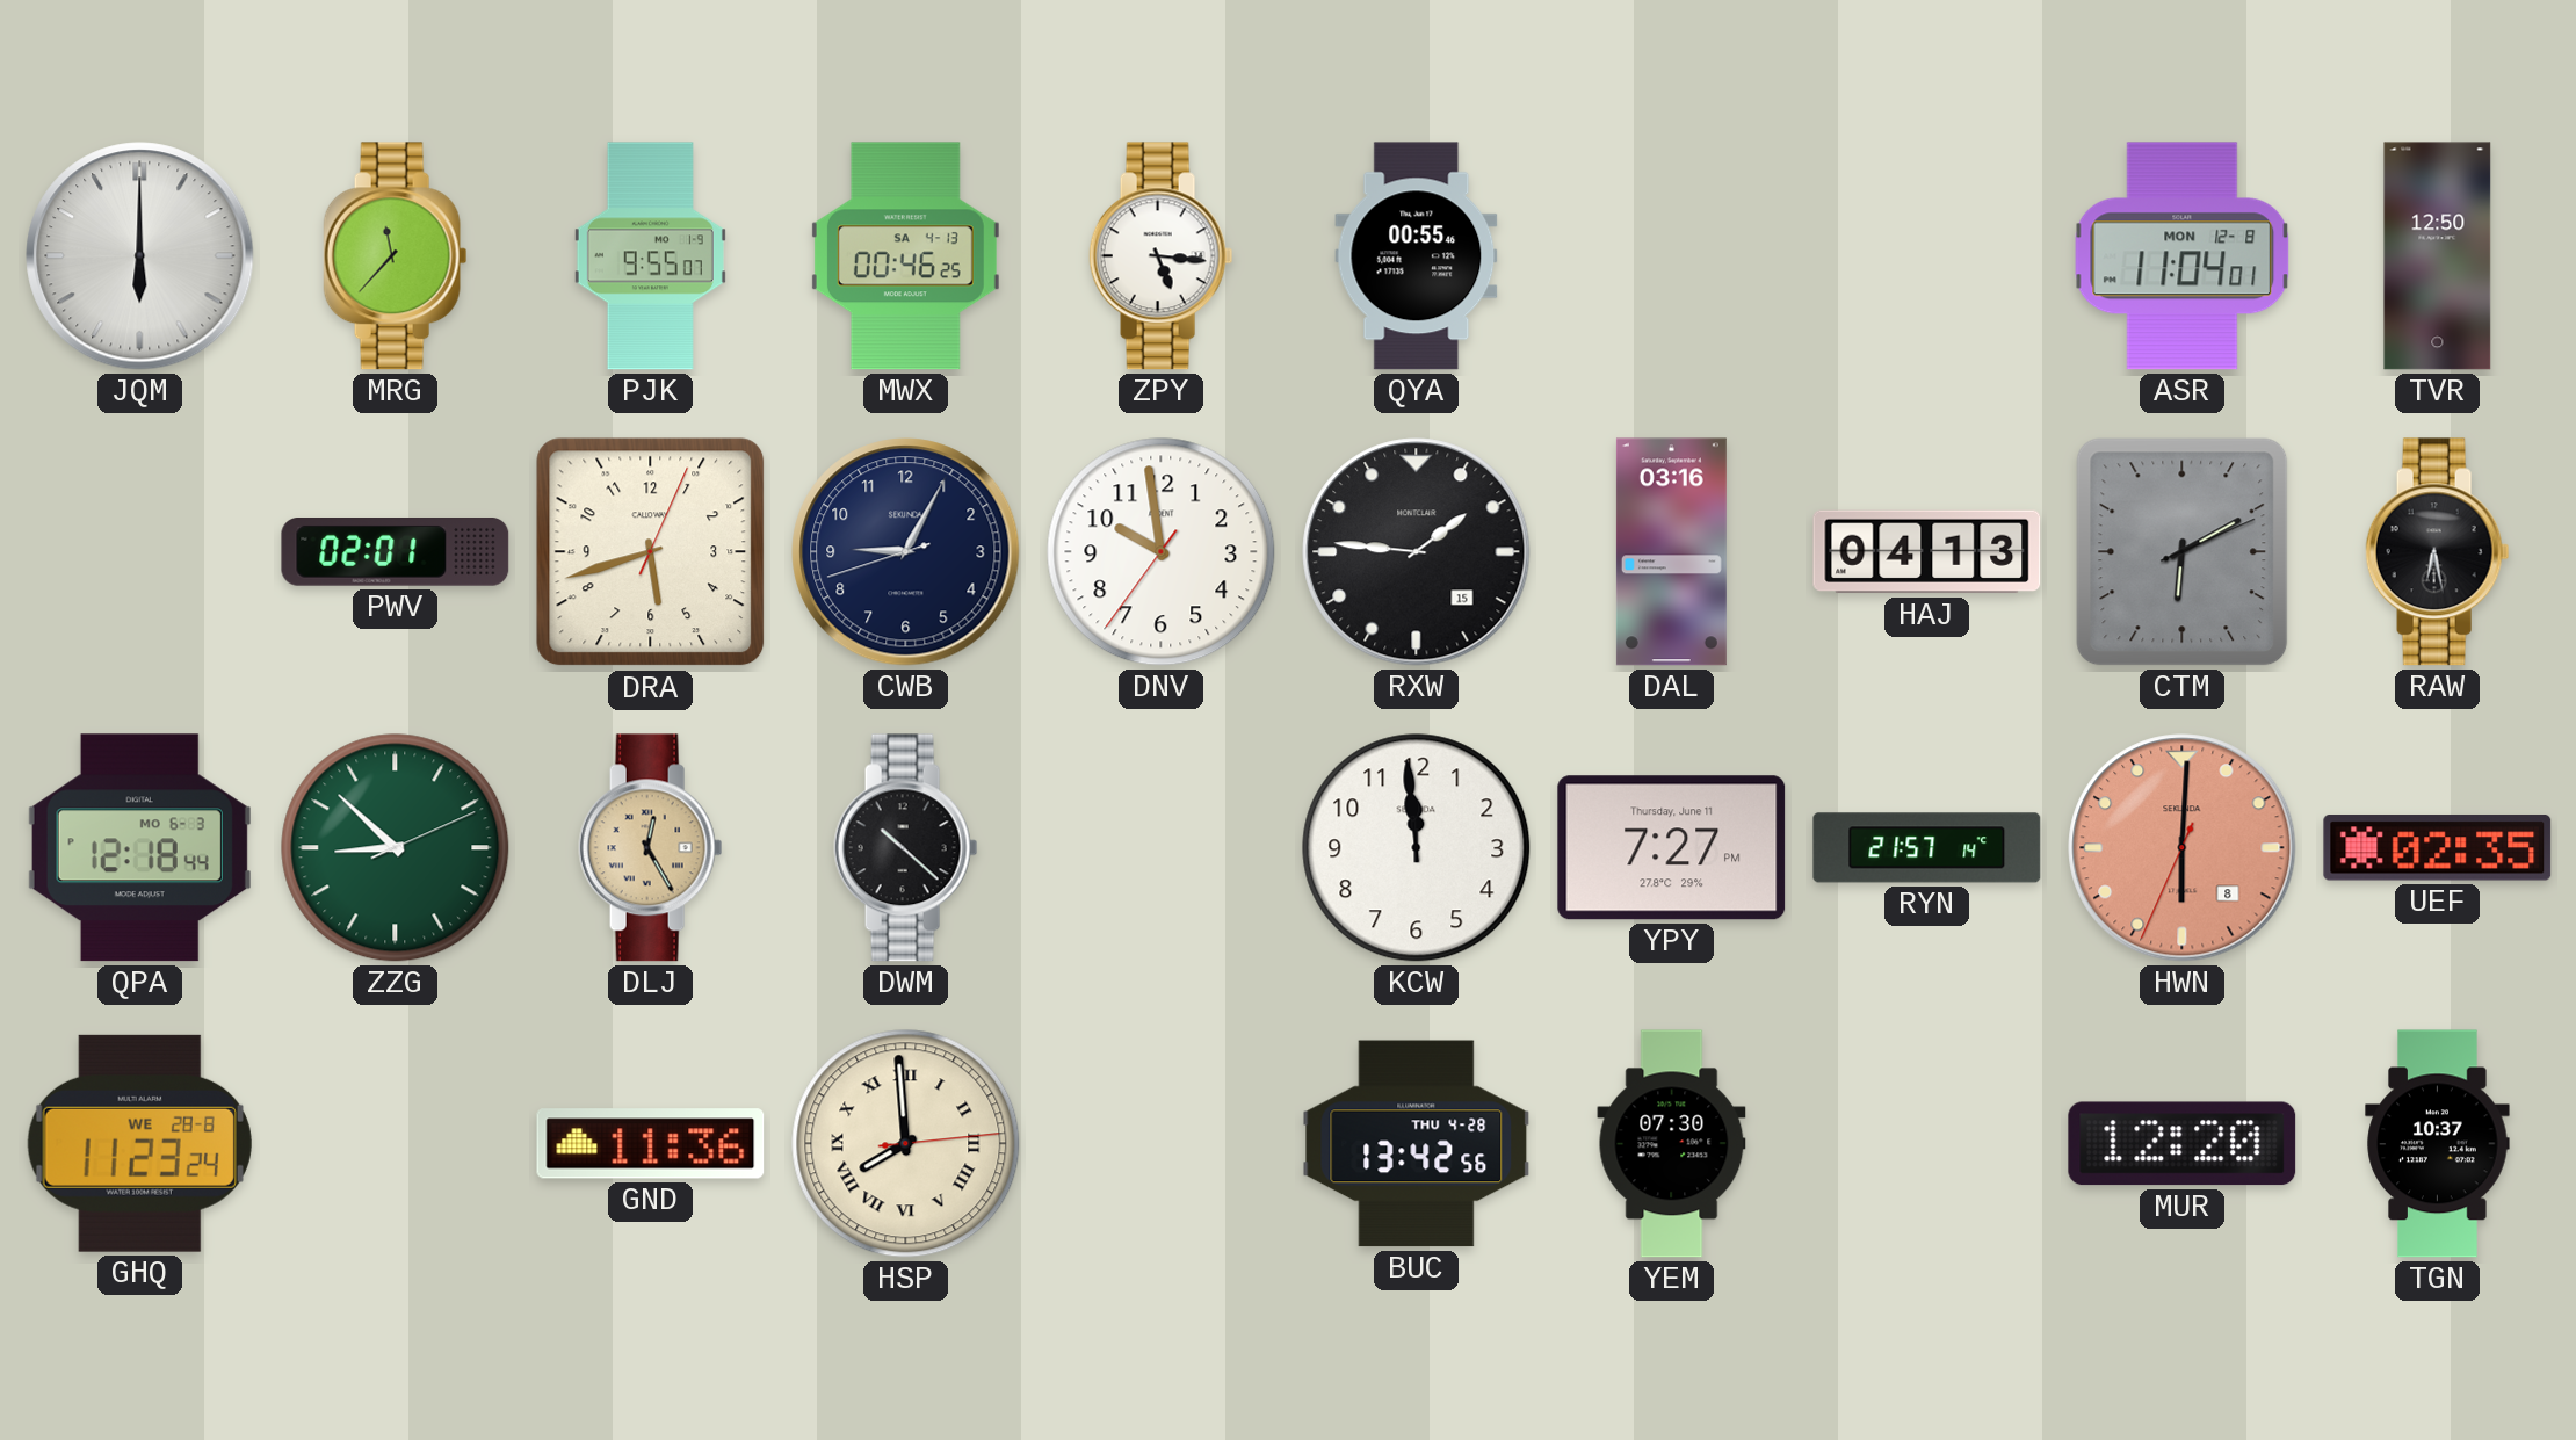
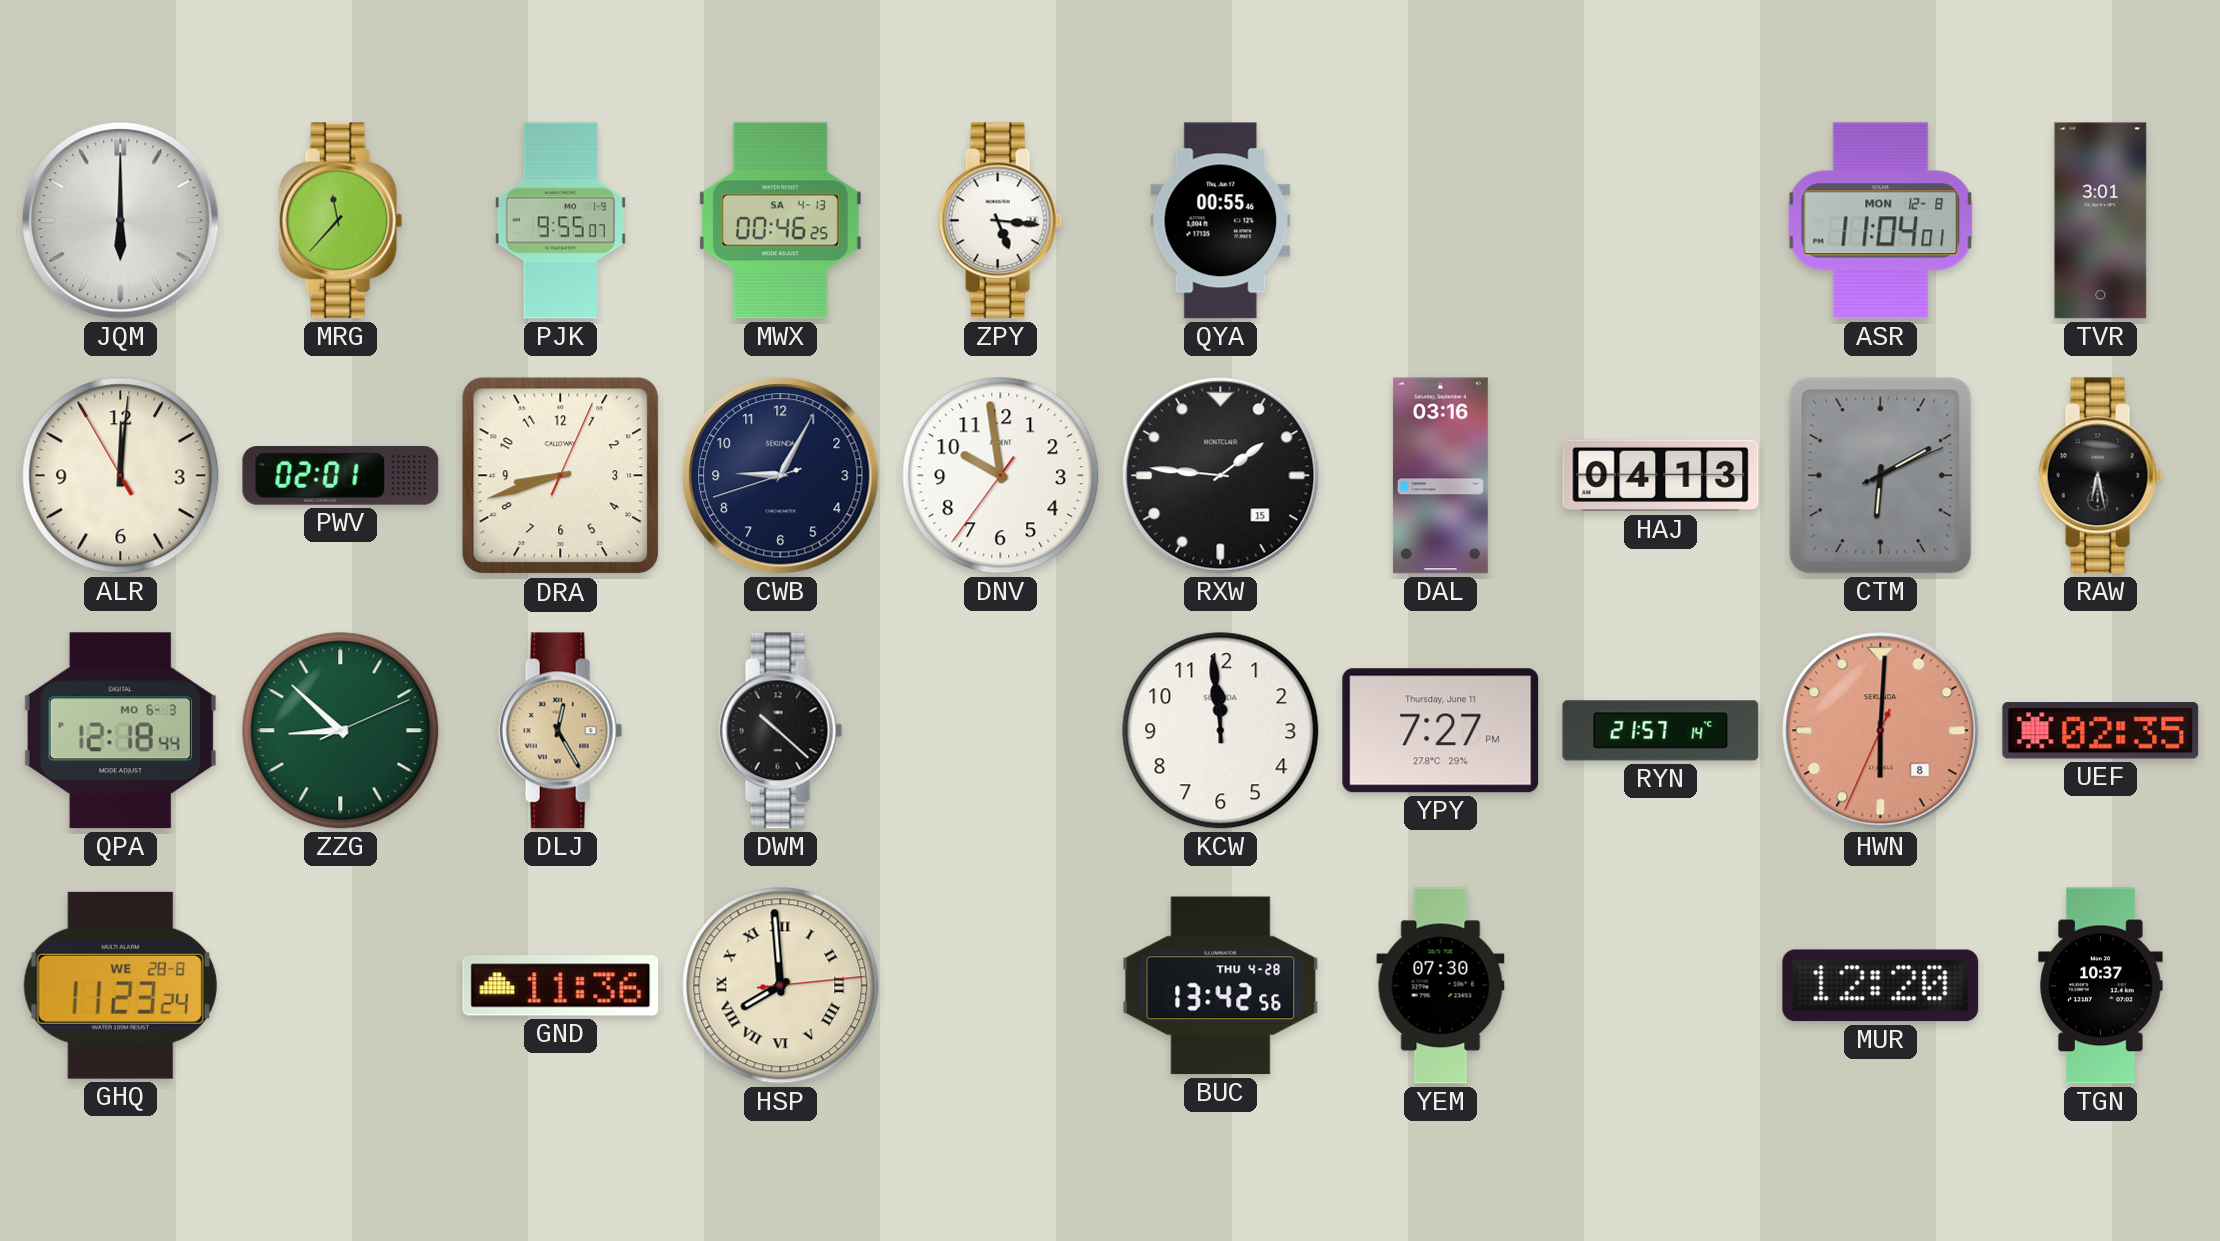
TVR: 12:50 -> 3:01
ALR: none -> 12:00
DRA: 5:42 -> 8:42
